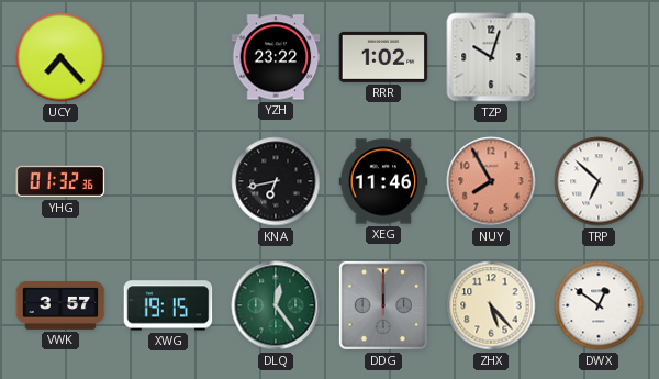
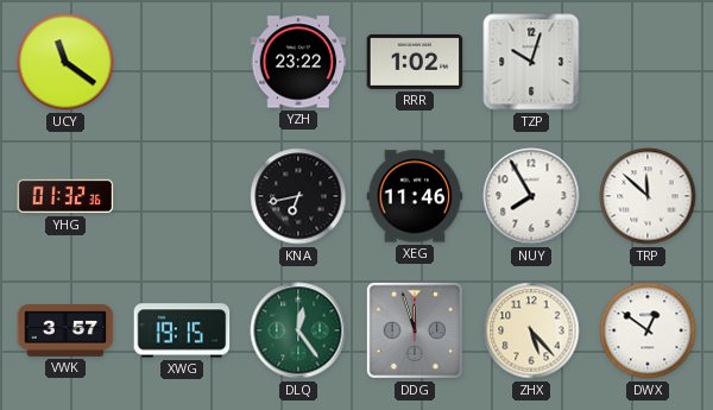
UCY: 7:23 -> 11:21
NUY dial: salmon -> white
TRP: 6:52 -> 11:52
DDG: 12:00 -> 11:57
